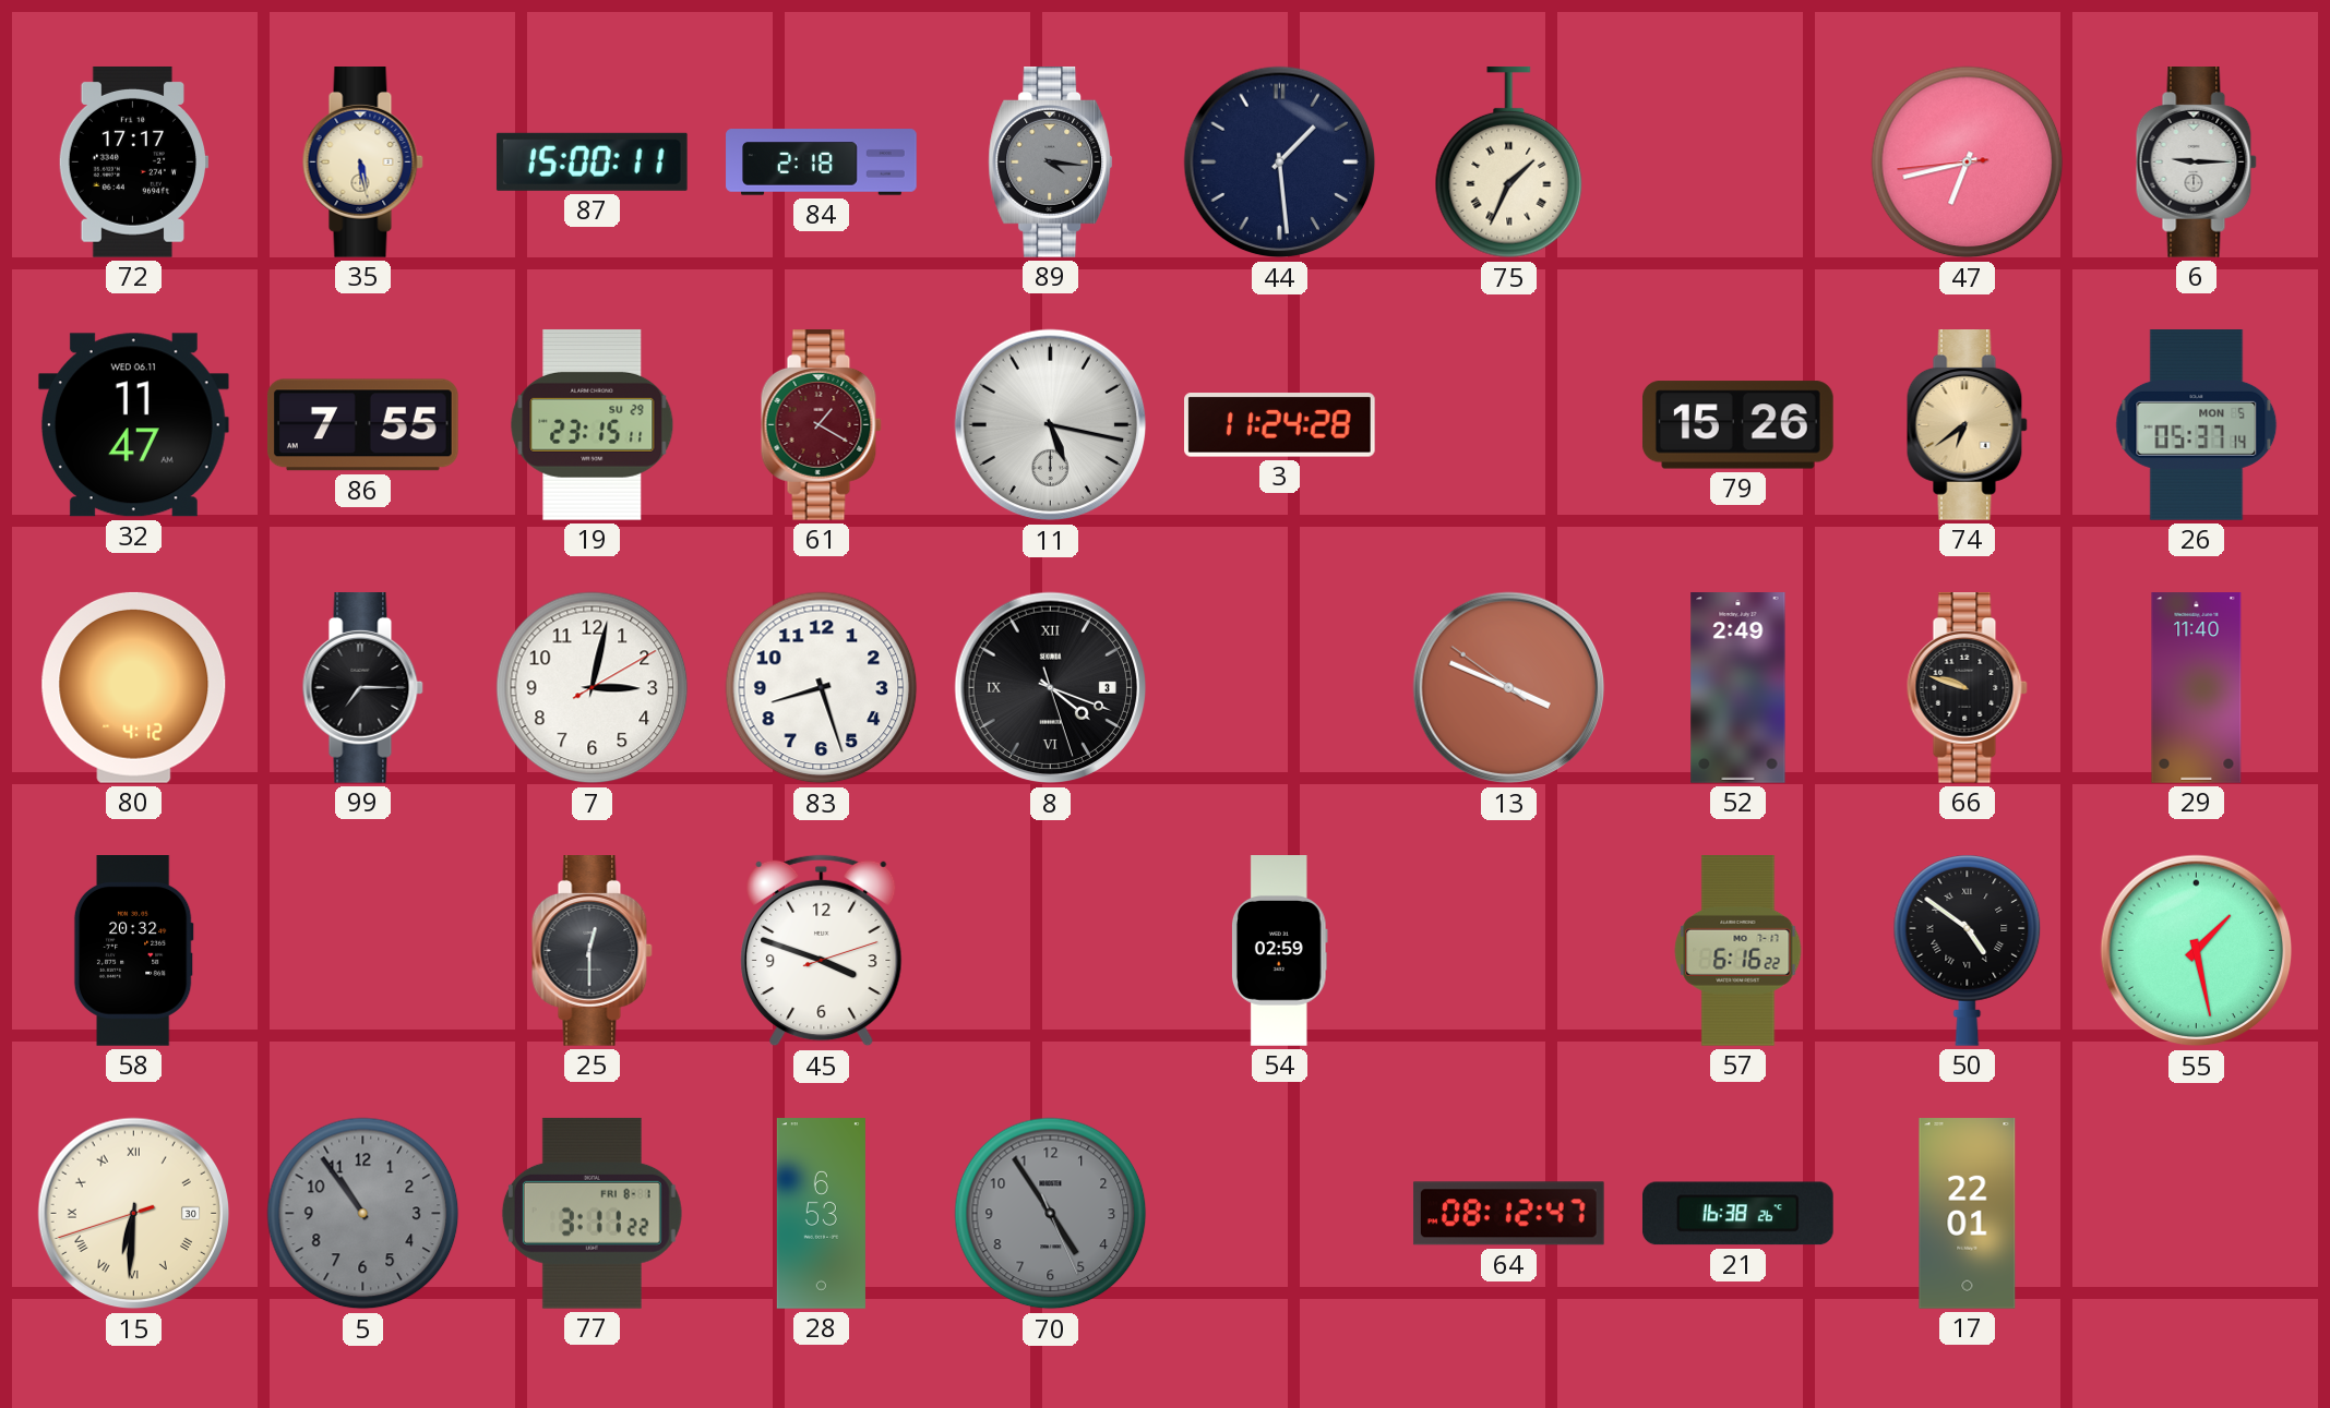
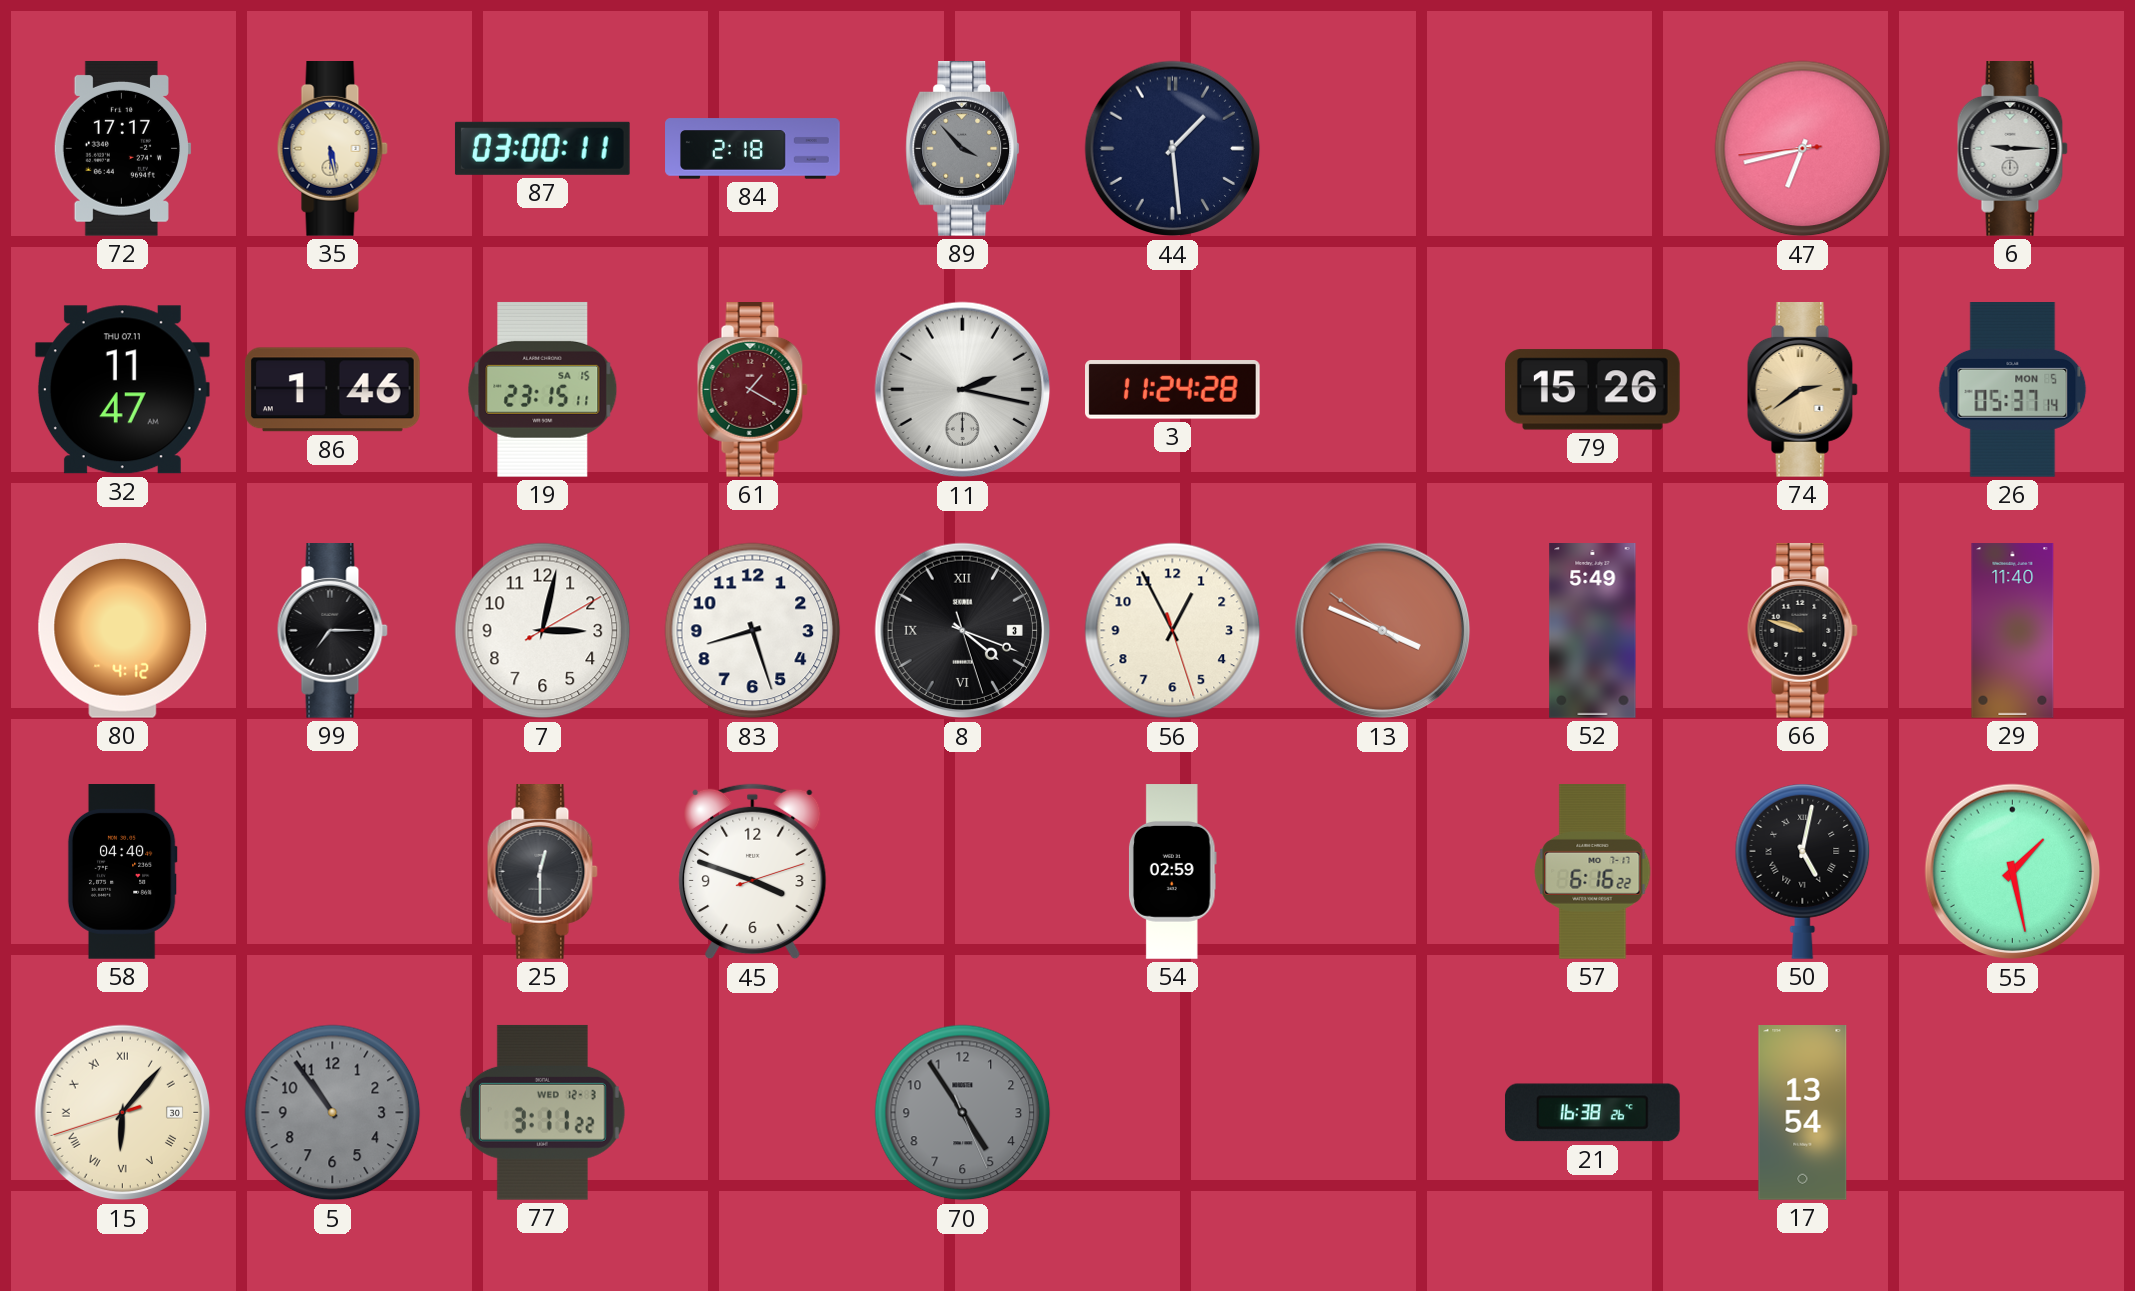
87: 15:00 -> 03:00
89: 4:16 -> 3:53
75: 1:34 -> none
32 date: WED 06.11 -> THU 07.11
86: 7:55 -> 1:46
19 date: SU 29 -> SA 15
11: 5:17 -> 2:17
74: 6:39 -> 2:39
56: none -> 12:55
52: 2:49 -> 5:49
58: 20:32 -> 04:40
50: 4:51 -> 5:02
15: 6:30 -> 6:06
77 date: FRI 8-1 -> WED 12-3
28: 6:53 -> none
64: 08:12 -> none
17: 22:01 -> 13:54
